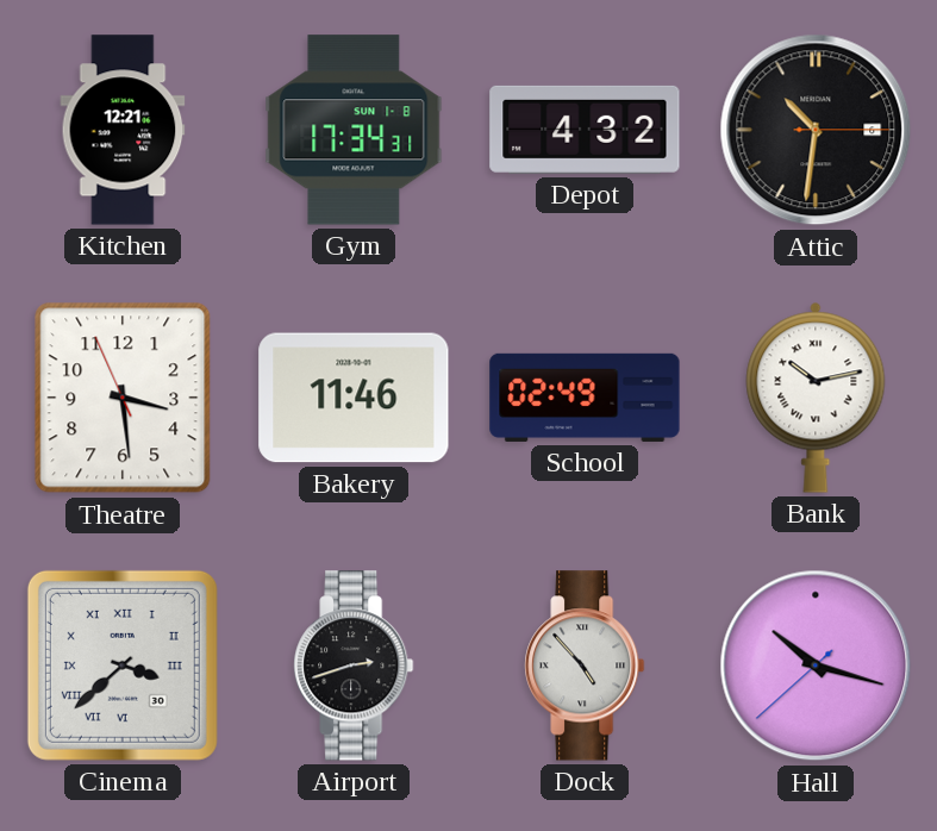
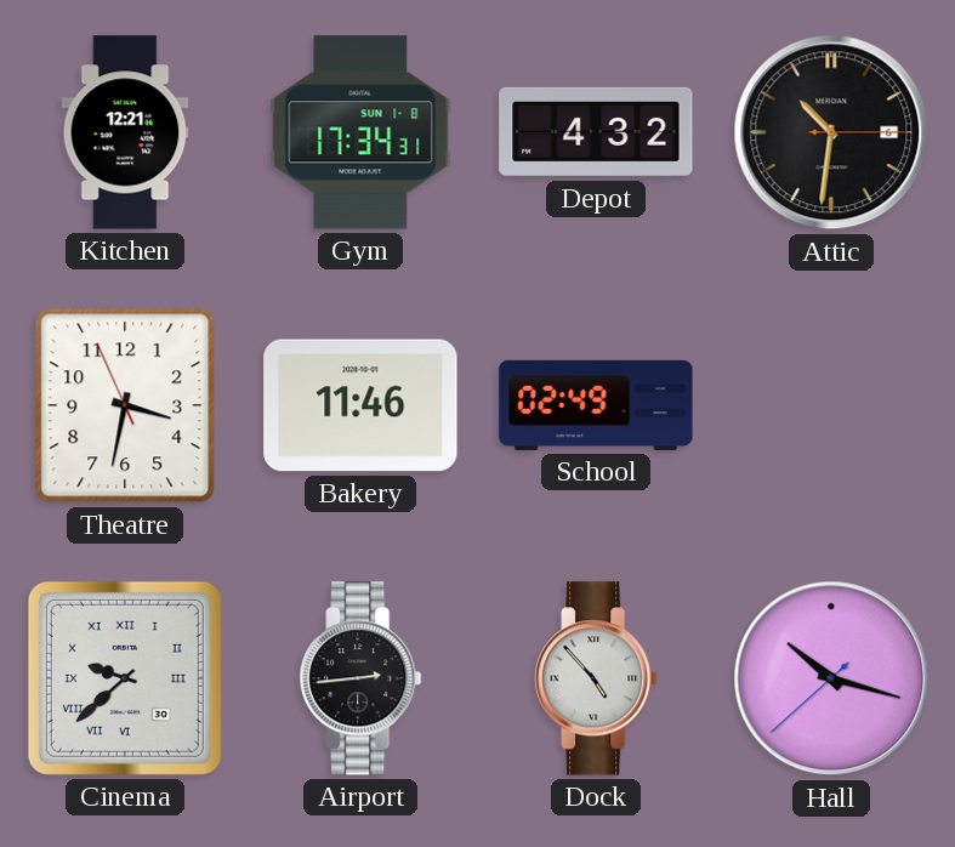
Theatre: 3:28 -> 3:31
Bank: 10:13 -> none
Cinema: 3:38 -> 9:38
Airport: 2:42 -> 2:44
